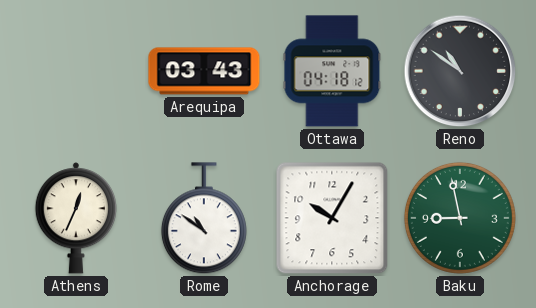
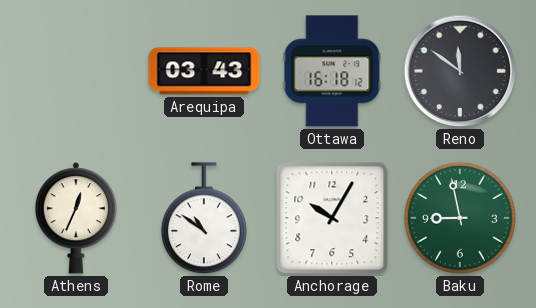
Ottawa: 04:18 -> 16:18
Reno: 10:51 -> 11:51
